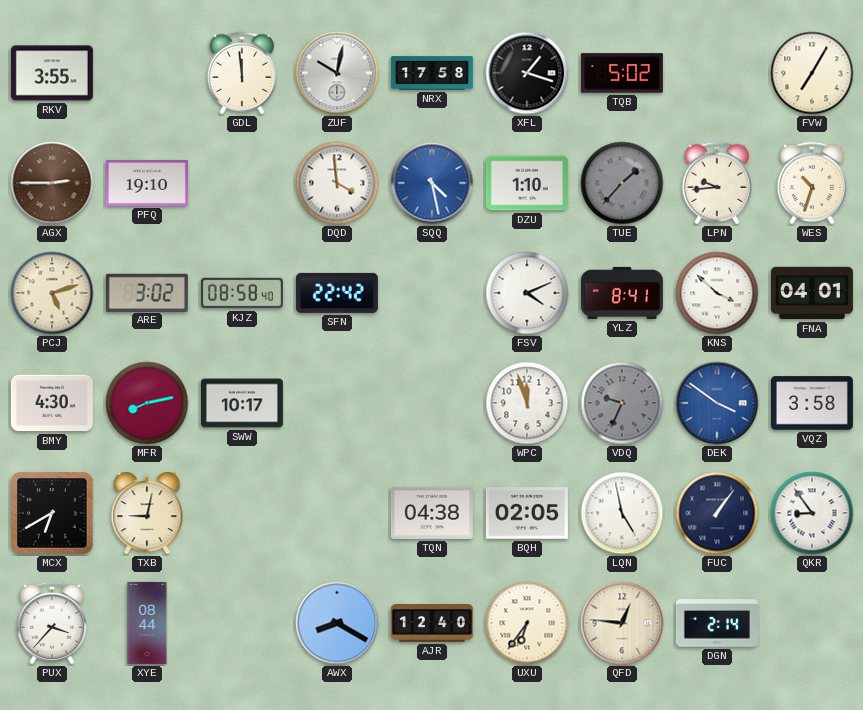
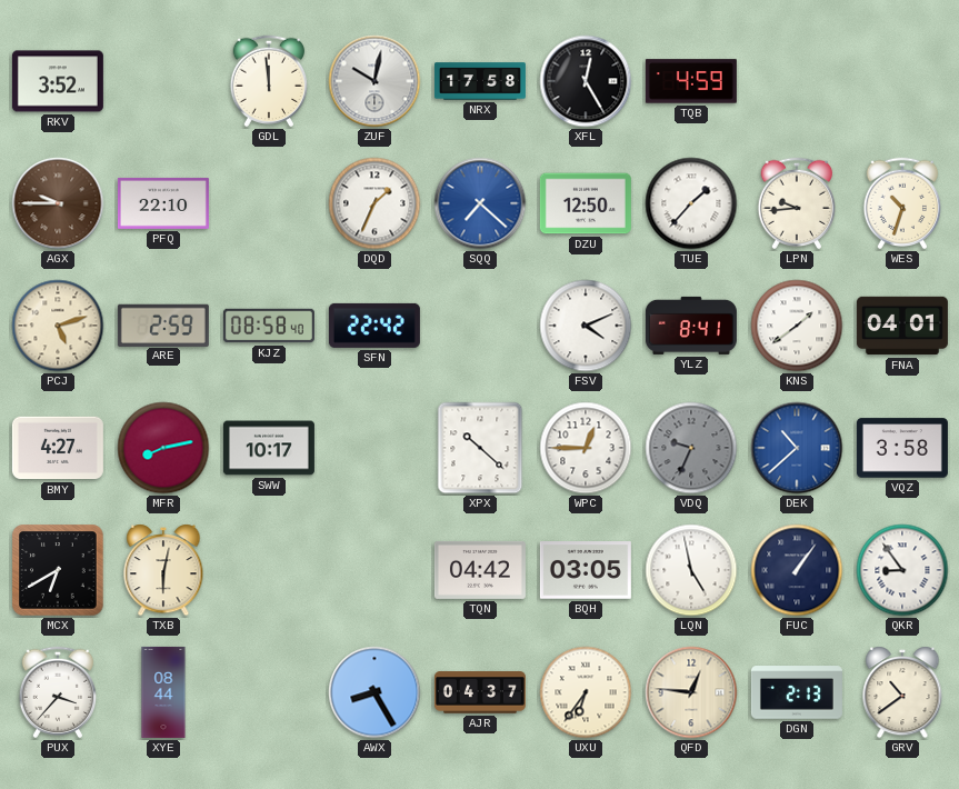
RKV: 3:55 -> 3:52
XFL: 1:18 -> 12:25
TQB: 5:02 -> 4:59
FVW: 7:05 -> none
AGX: 2:45 -> 9:45
PFQ: 19:10 -> 22:10
DQD: 3:59 -> 1:34
SQQ: 4:28 -> 7:22
DZU: 1:10 -> 12:50
TUE dial: grey -> white
ARE: 3:02 -> 2:59
KNS: 3:52 -> 1:39
BMY: 4:30 -> 4:27
XPX: none -> 10:22
WPC: 11:57 -> 12:45
DEK: 3:51 -> 10:38
TXB: 9:02 -> 6:02
TQN: 04:38 -> 04:42
BQH: 02:05 -> 03:05
AWX: 8:20 -> 8:25
AJR: 12:40 -> 04:37
DGN: 2:14 -> 2:13
GRV: none -> 10:39
